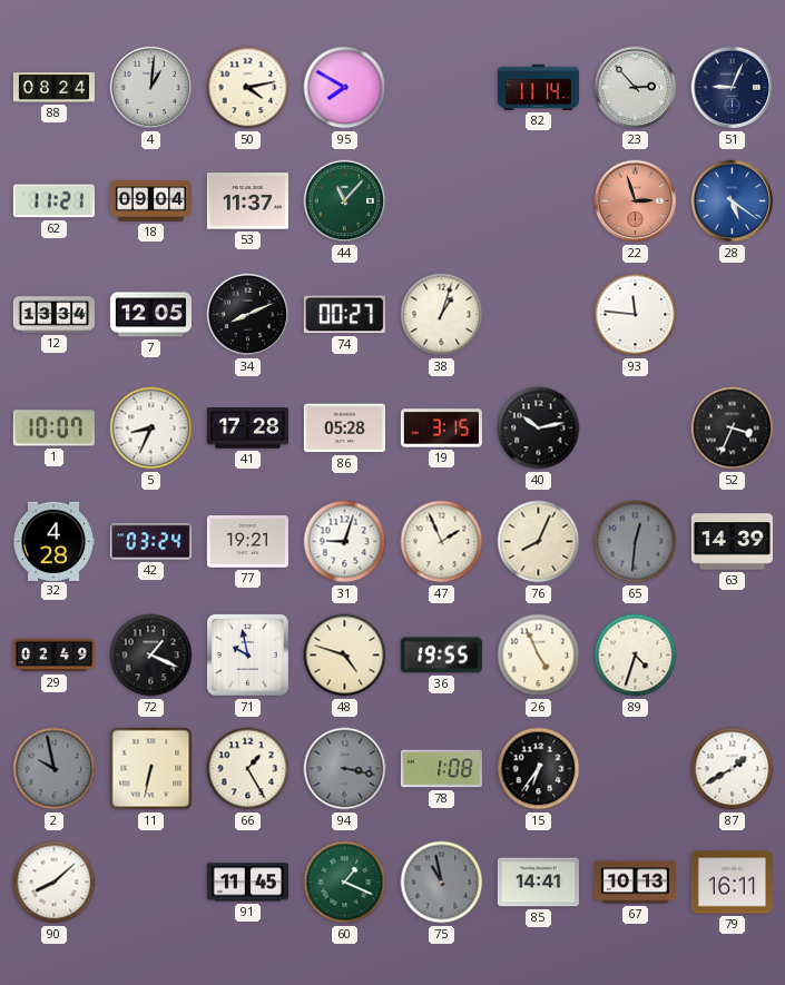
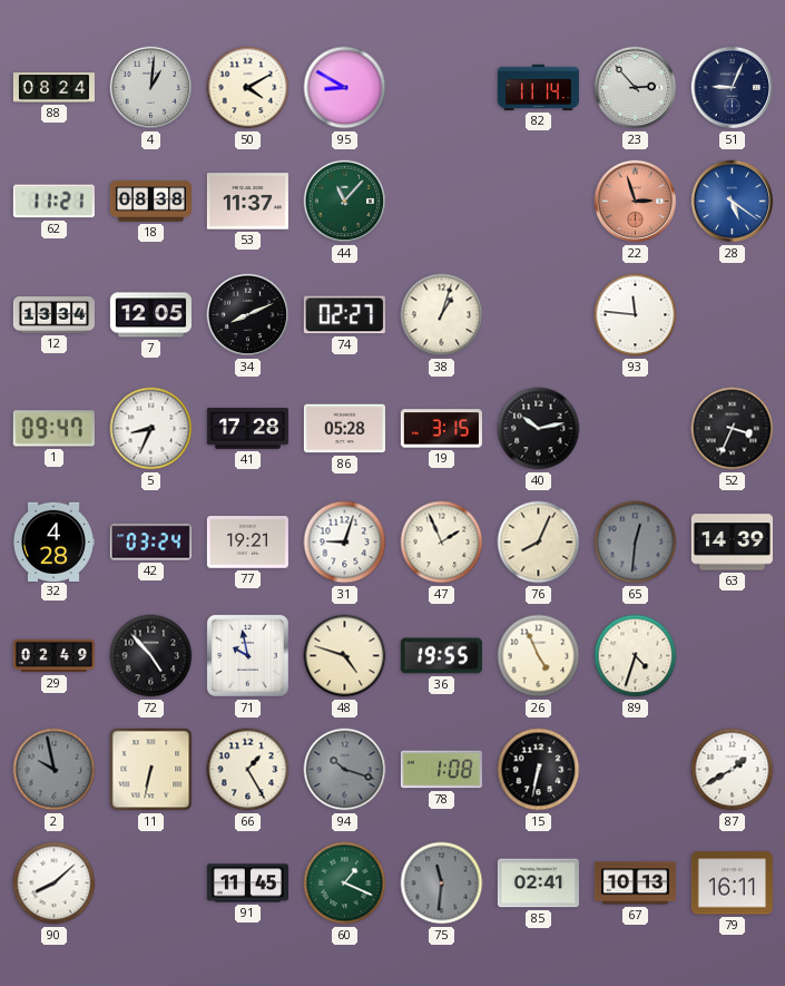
50: 4:13 -> 4:10
95: 7:50 -> 8:50
18: 09:04 -> 08:38
74: 00:27 -> 02:27
1: 10:07 -> 09:47
72: 1:19 -> 4:53
94: 3:17 -> 10:18
15: 6:36 -> 6:32
75: 10:58 -> 11:31
85: 14:41 -> 02:41
